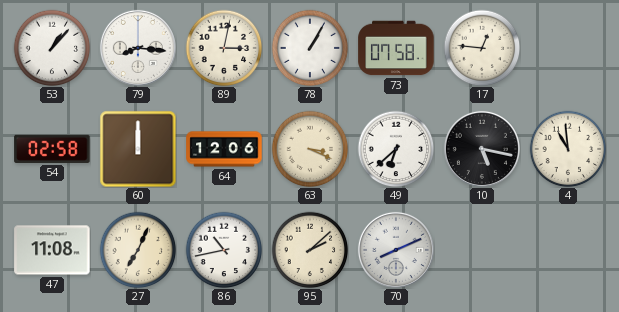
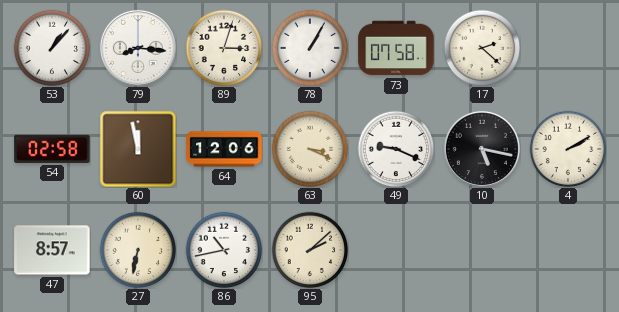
89: 3:02 -> 3:03
17: 12:46 -> 2:22
60: 12:00 -> 11:58
49: 6:38 -> 9:19
4: 10:59 -> 2:10
47: 11:08 -> 8:57
27: 7:04 -> 6:32
70: 8:11 -> none
